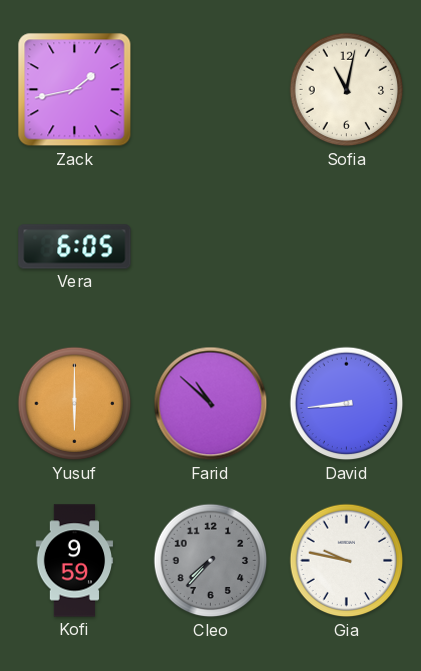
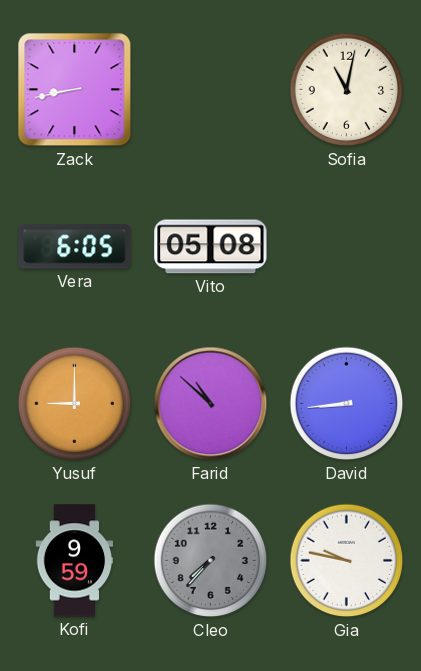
Zack: 1:43 -> 8:43
Vito: none -> 05:08
Yusuf: 6:00 -> 9:00
